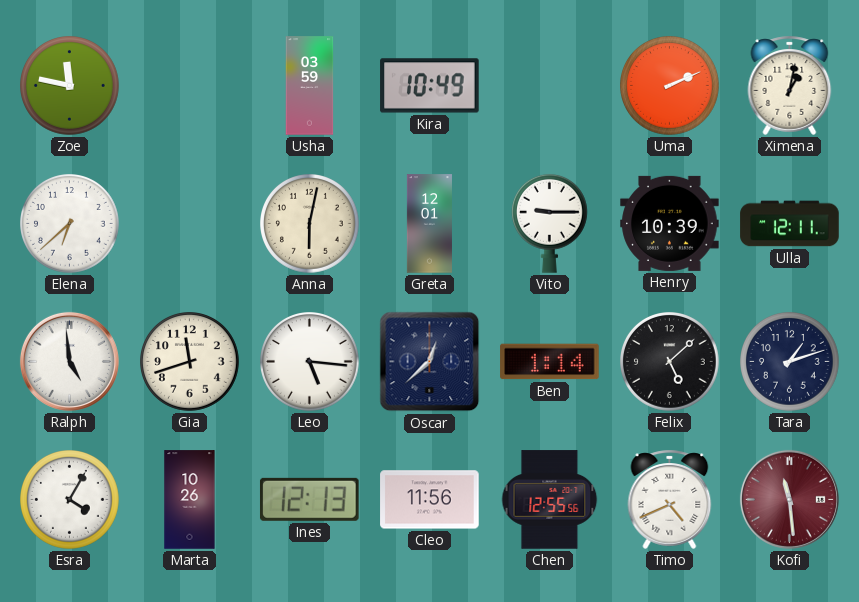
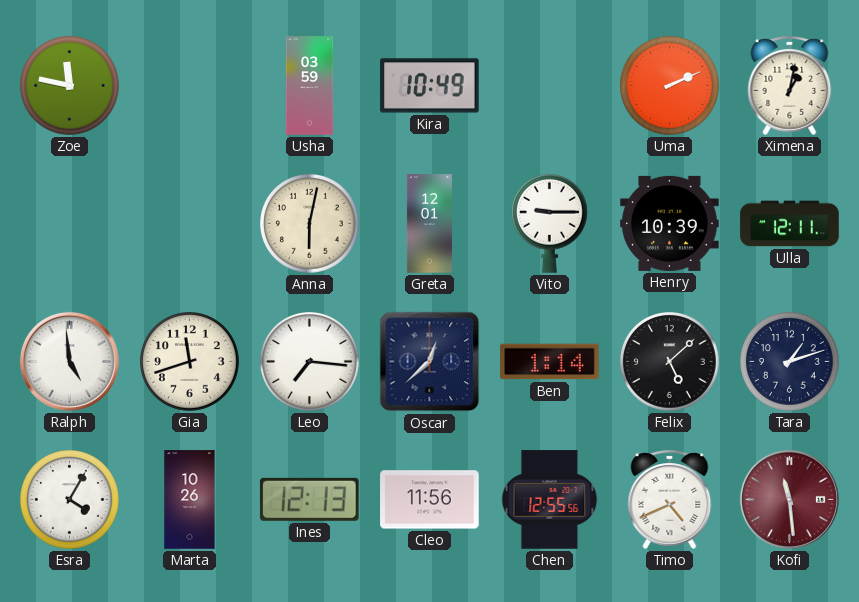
Elena: 6:38 -> none
Leo: 5:16 -> 7:16
